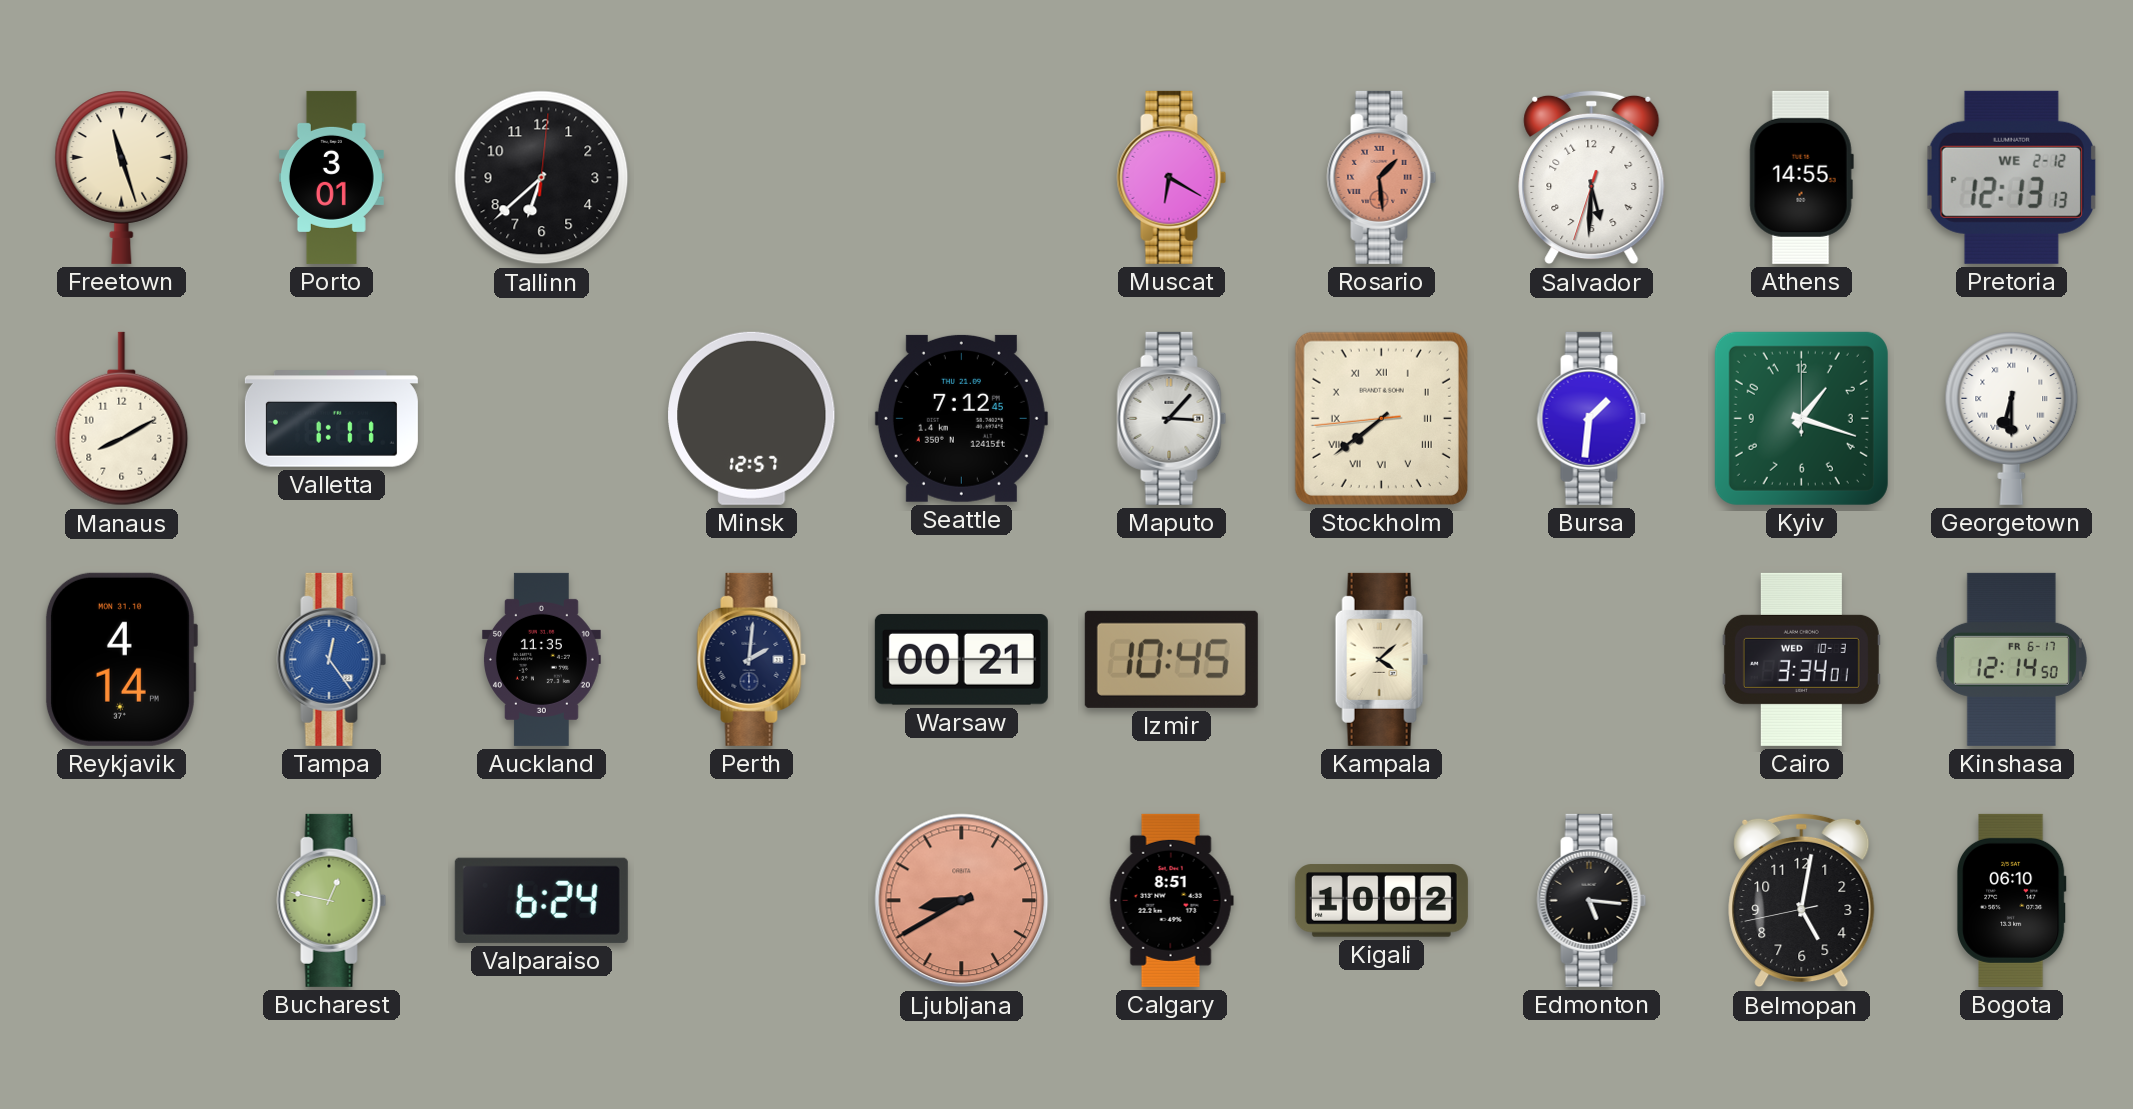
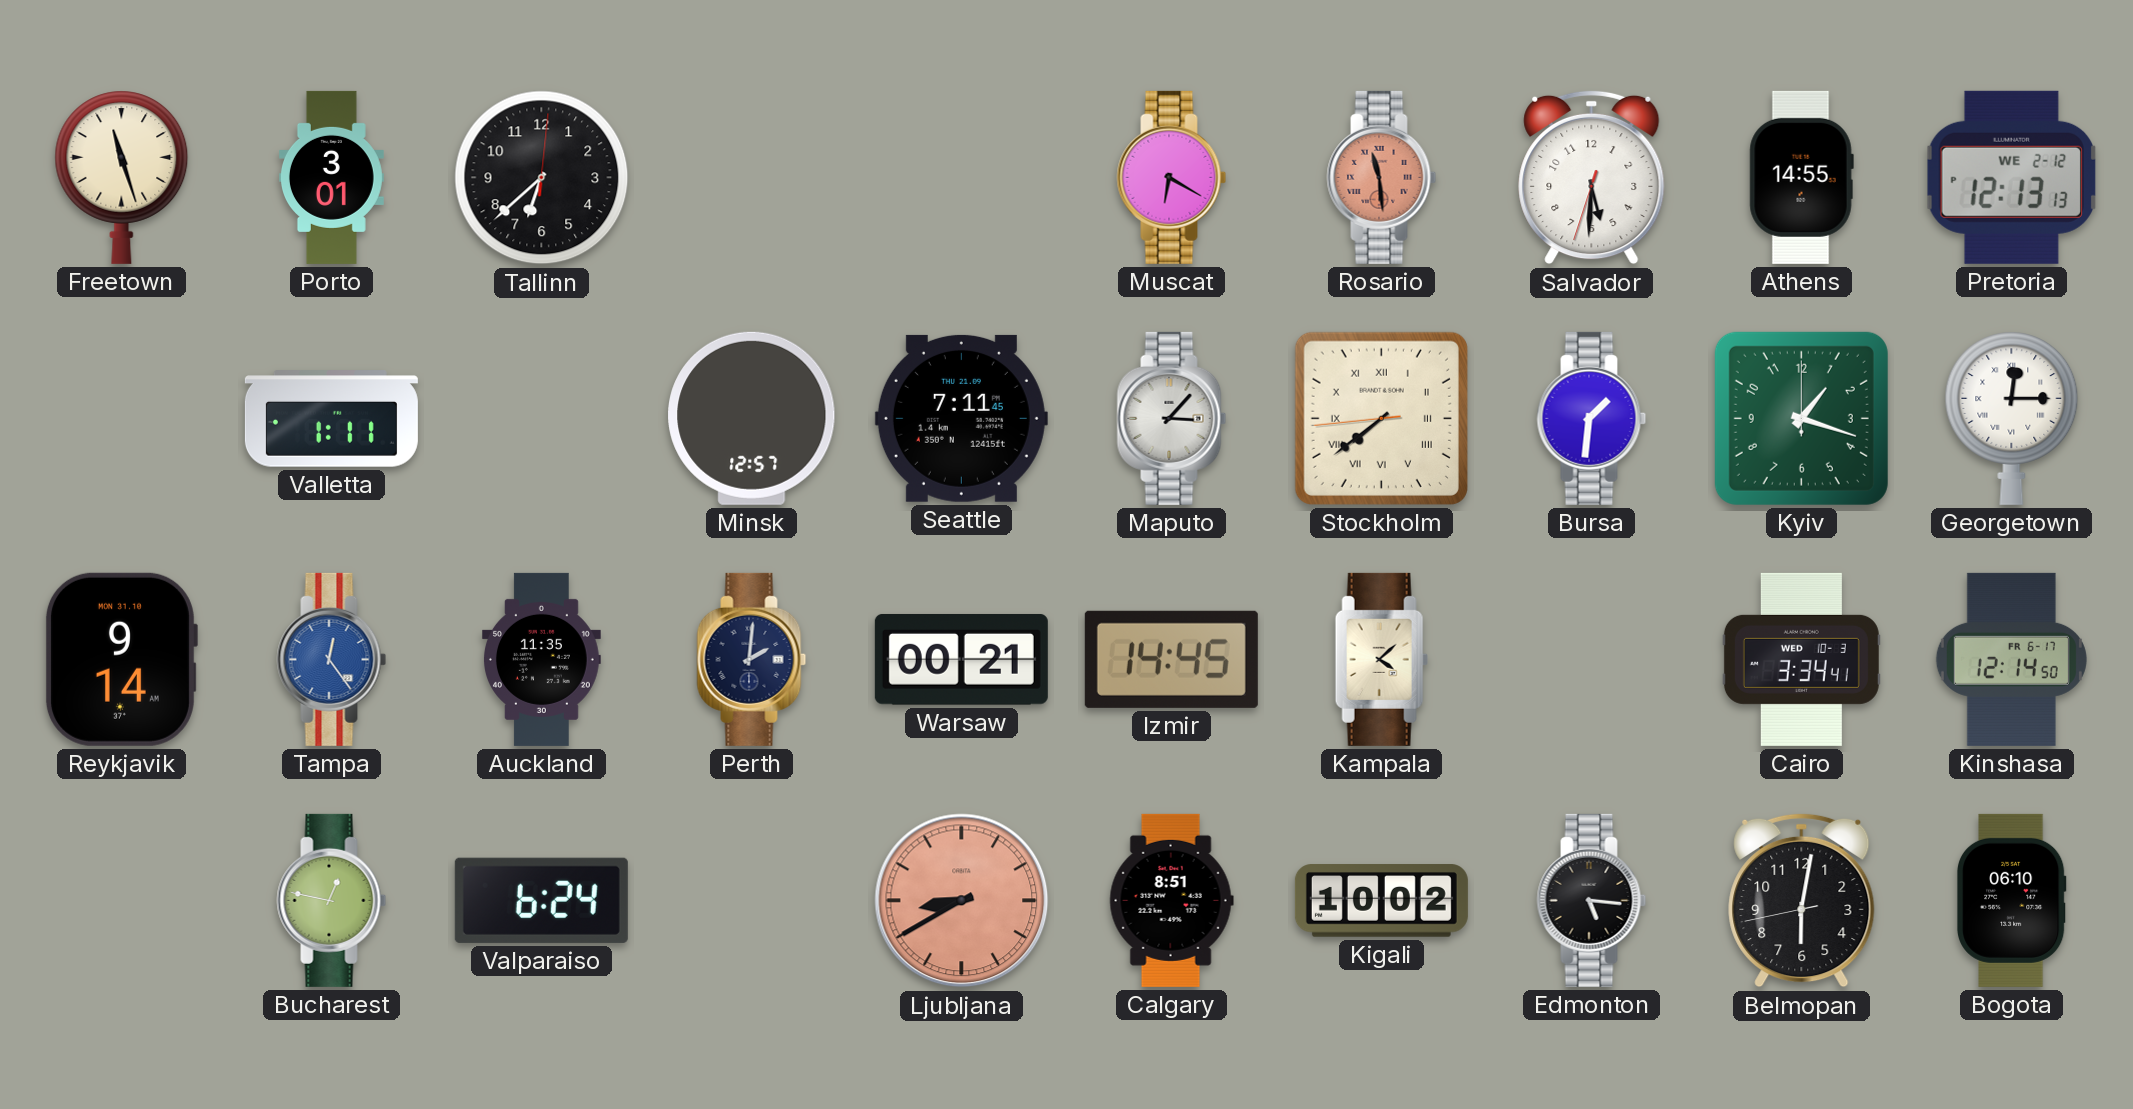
Rosario: 1:29 -> 11:29
Manaus: 8:10 -> none
Seattle: 7:12 -> 7:11
Georgetown: 6:30 -> 12:15
Reykjavik: 4:14 -> 9:14
Izmir: 10:45 -> 14:45
Cairo: 3:34:01 -> 3:34:41
Belmopan: 5:01 -> 6:01
